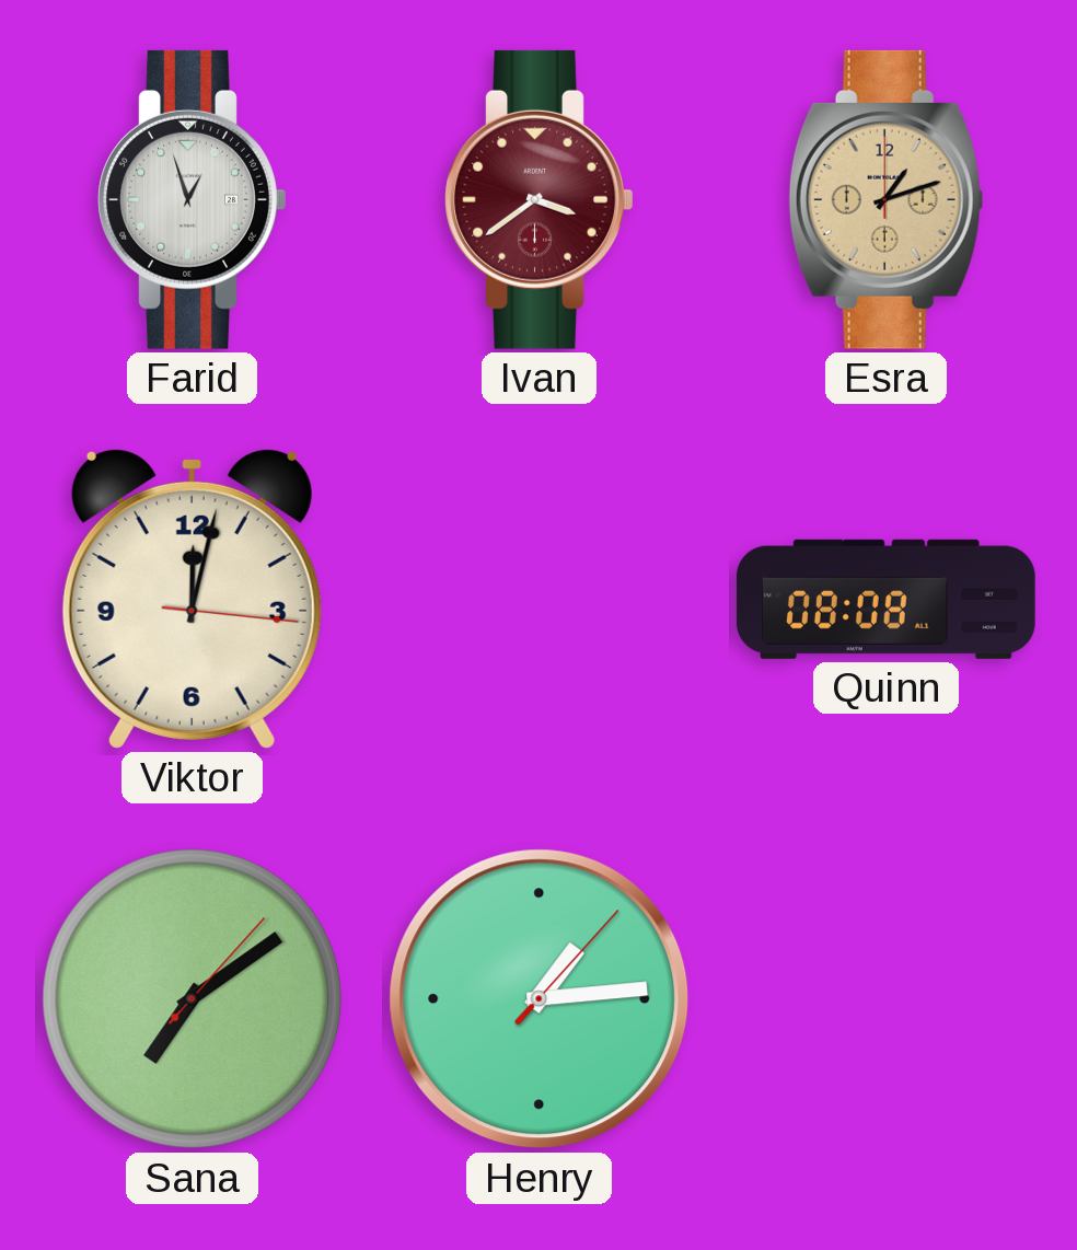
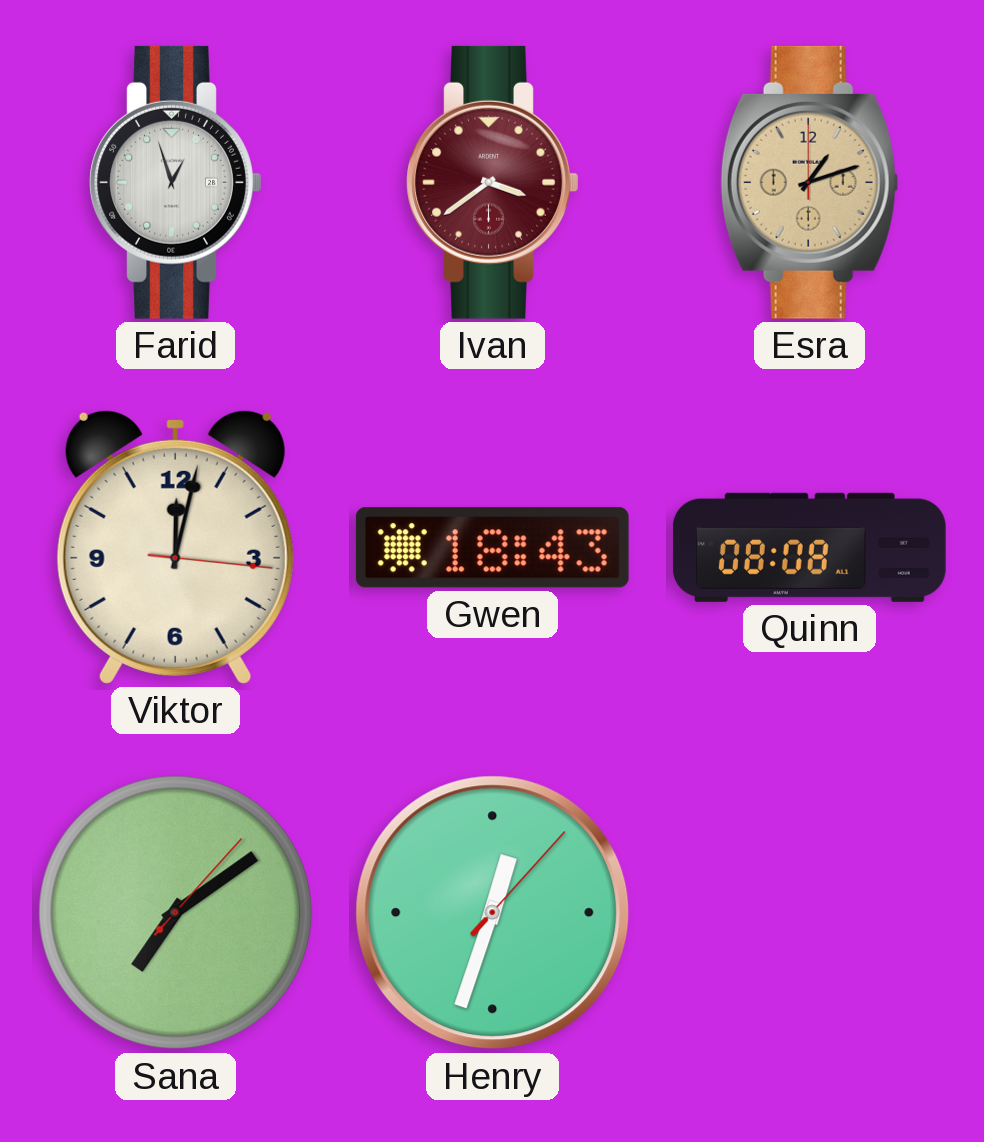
Gwen: none -> 18:43
Henry: 1:14 -> 12:33
